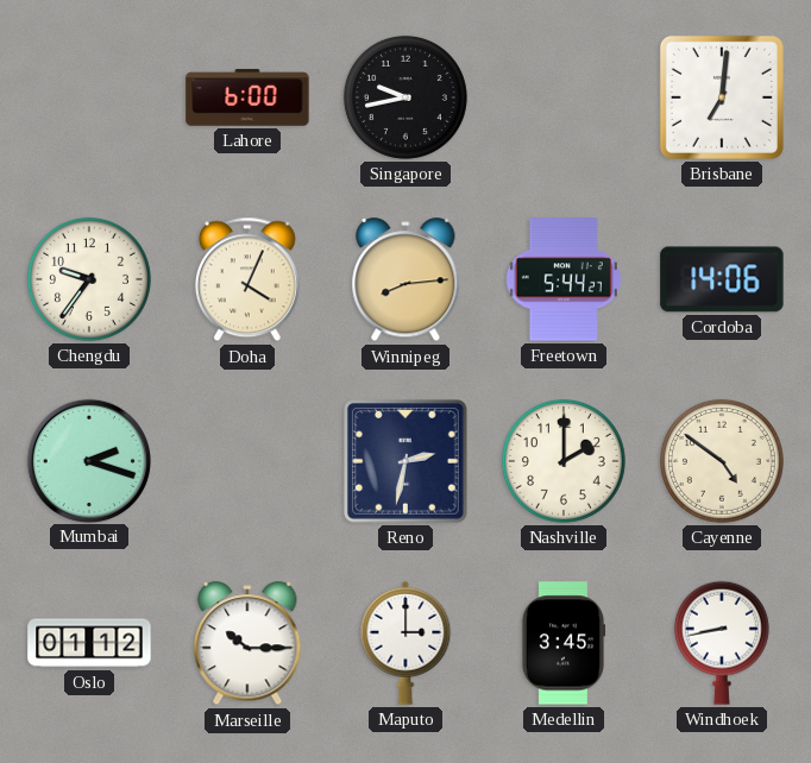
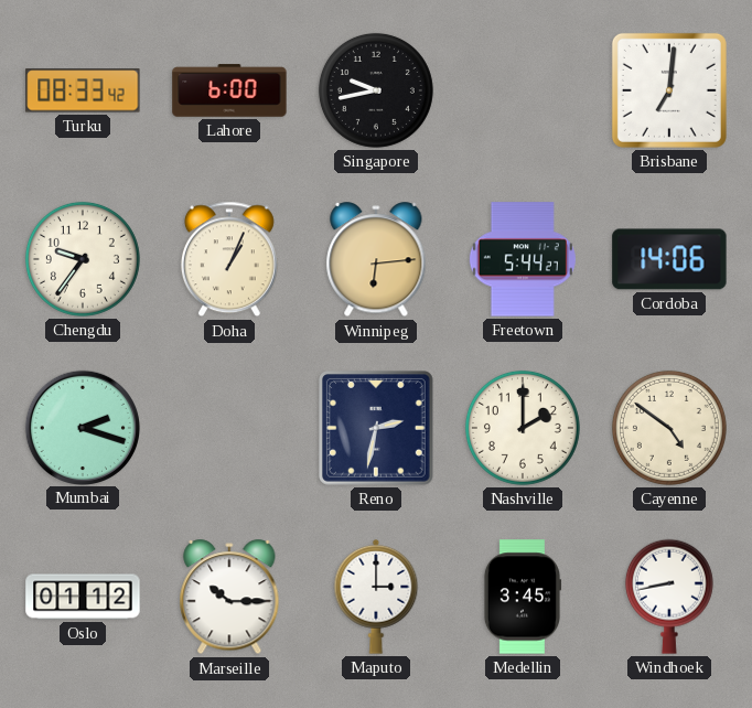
Turku: none -> 08:33
Doha: 4:04 -> 1:04
Winnipeg: 8:14 -> 6:14
